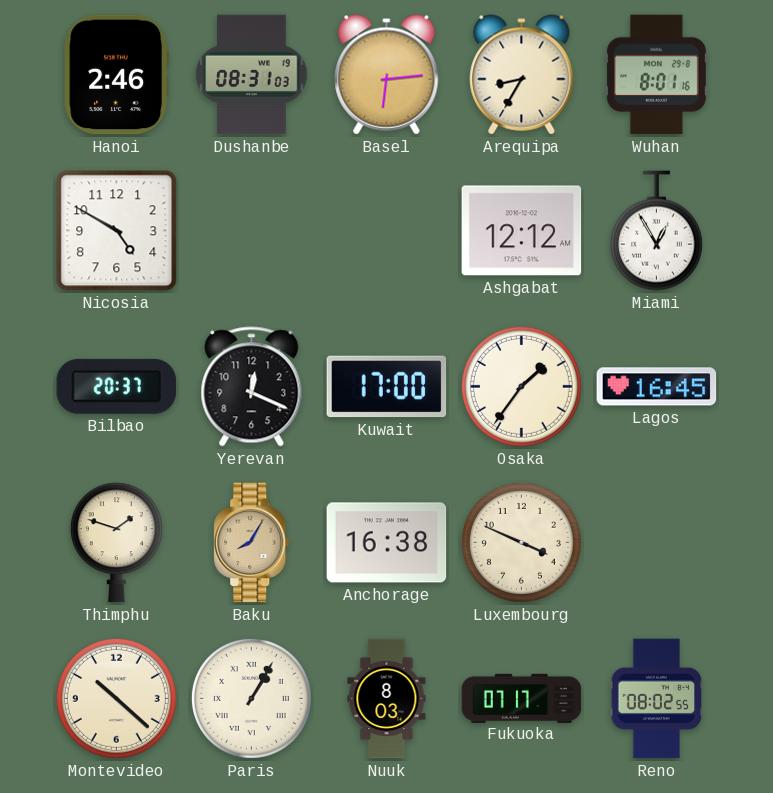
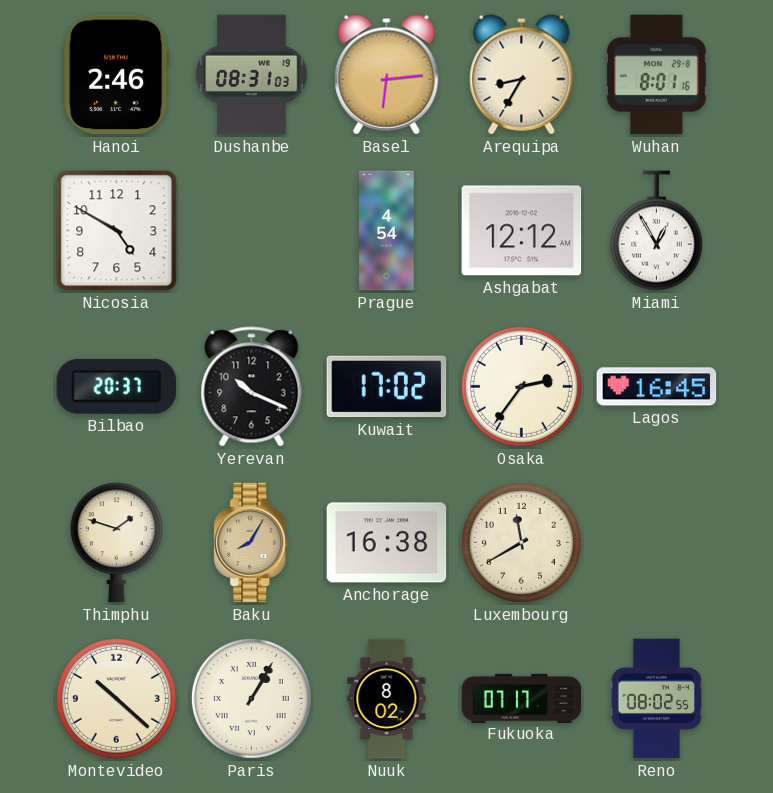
Prague: none -> 4:54
Yerevan: 12:19 -> 10:19
Kuwait: 17:00 -> 17:02
Osaka: 1:36 -> 2:36
Luxembourg: 3:49 -> 11:40
Nuuk: 8:03 -> 8:02
